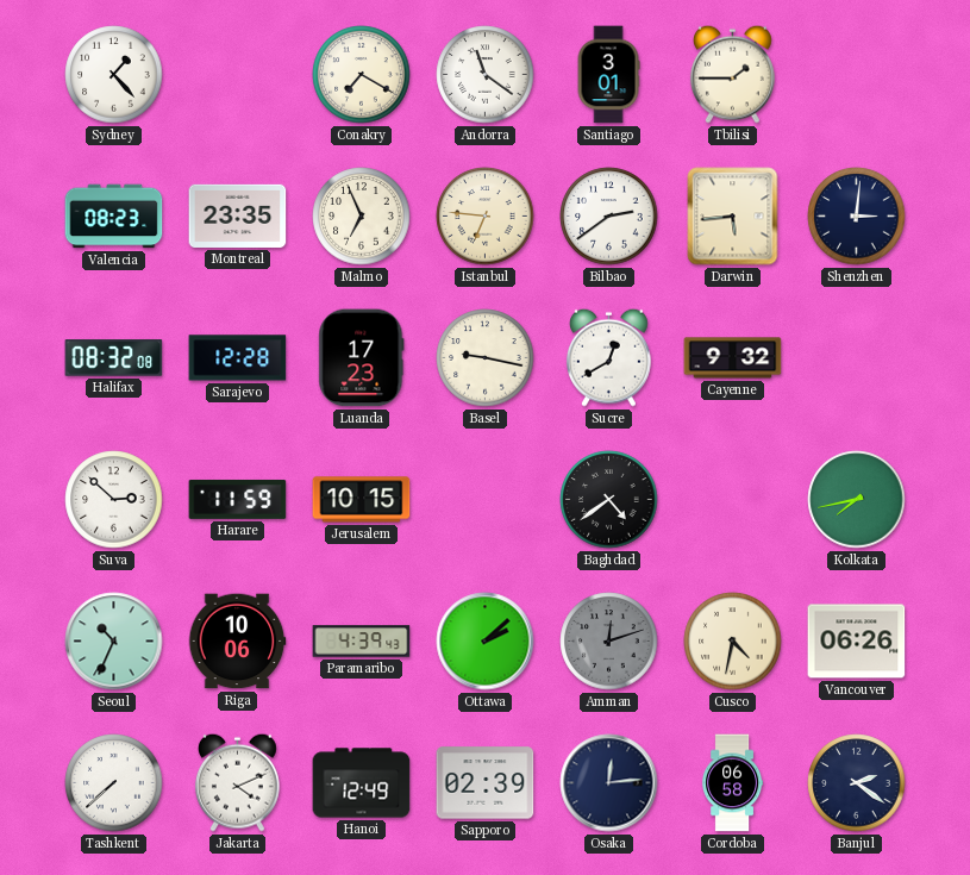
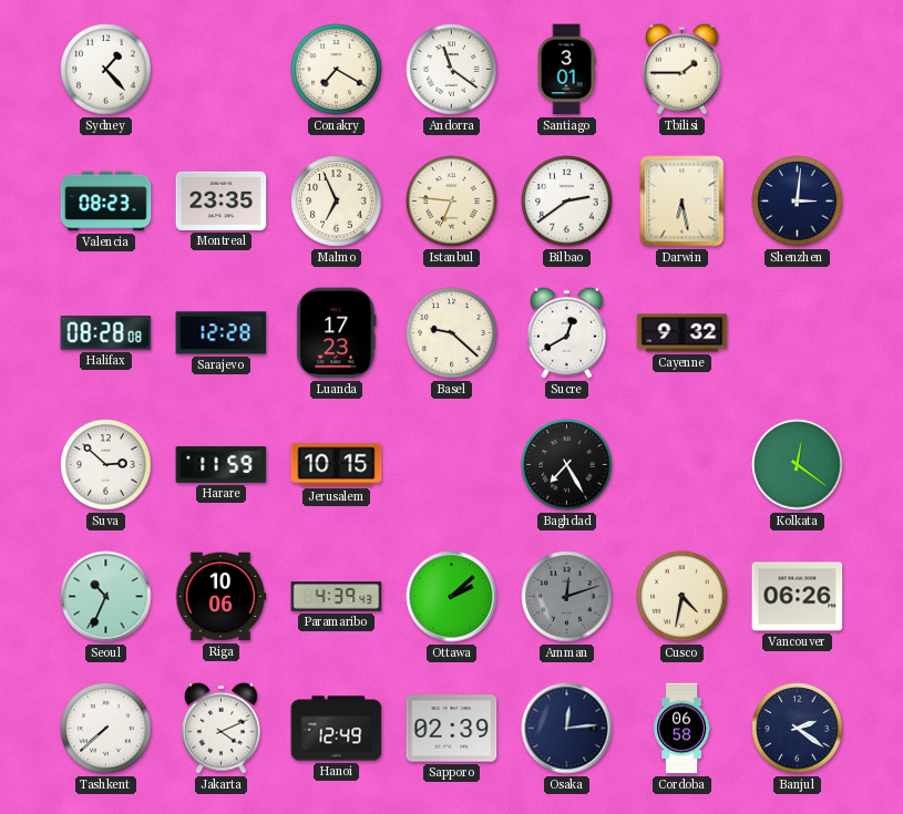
Darwin: 5:44 -> 6:28
Halifax: 08:32 -> 08:28
Basel: 9:17 -> 9:22
Baghdad: 4:39 -> 7:25
Kolkata: 7:43 -> 12:21
